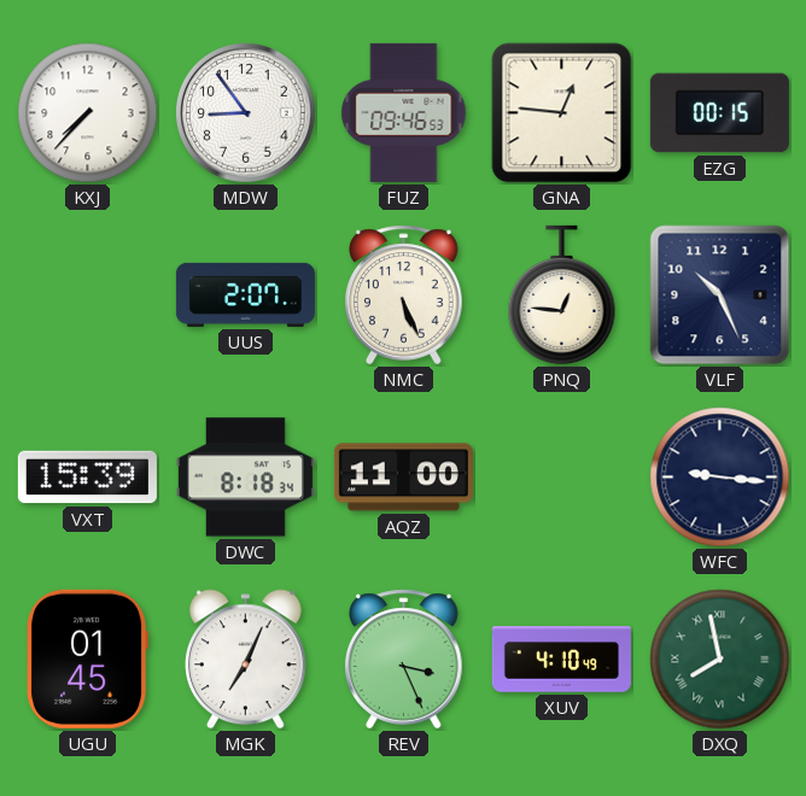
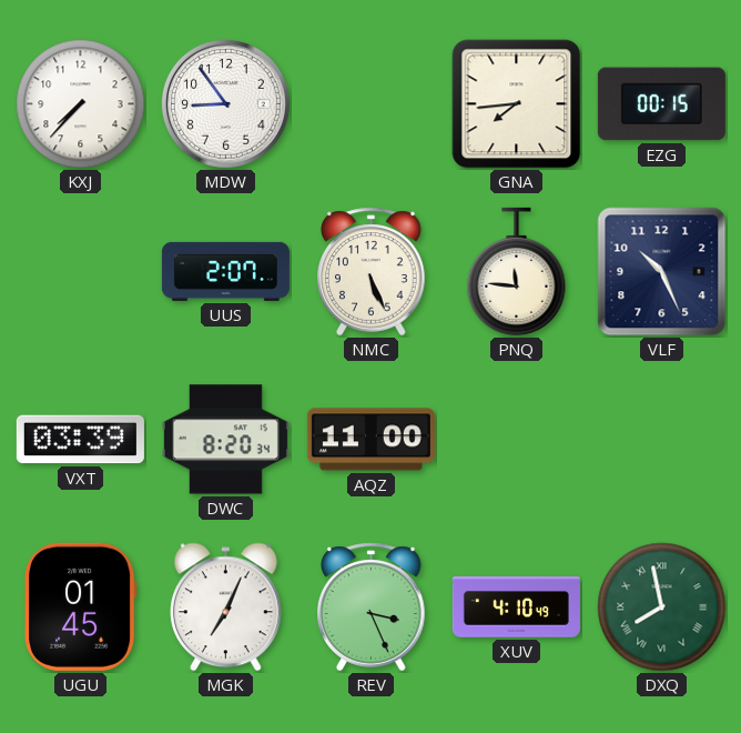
FUZ: 09:46 -> none
GNA: 12:46 -> 7:44
PNQ: 12:46 -> 11:46
VXT: 15:39 -> 03:39
DWC: 8:18 -> 8:20
WFC: 9:16 -> none
